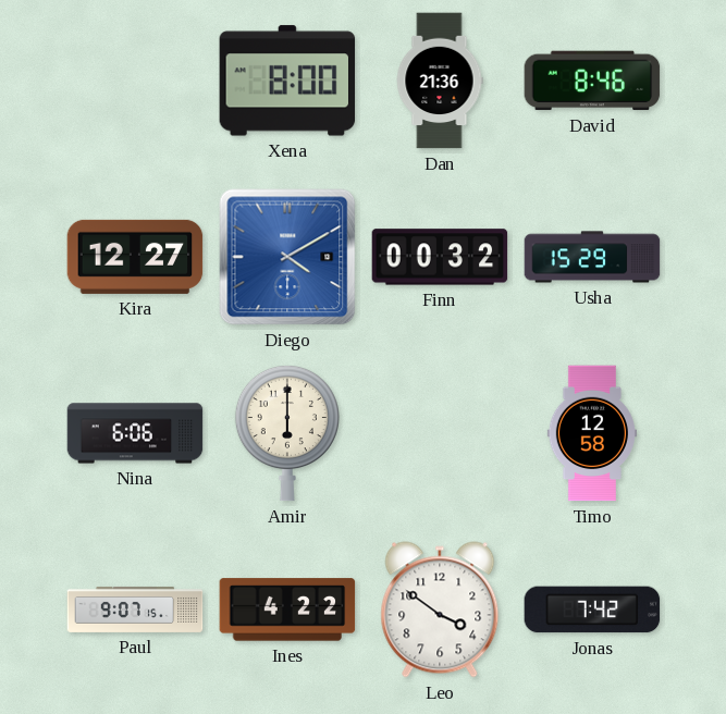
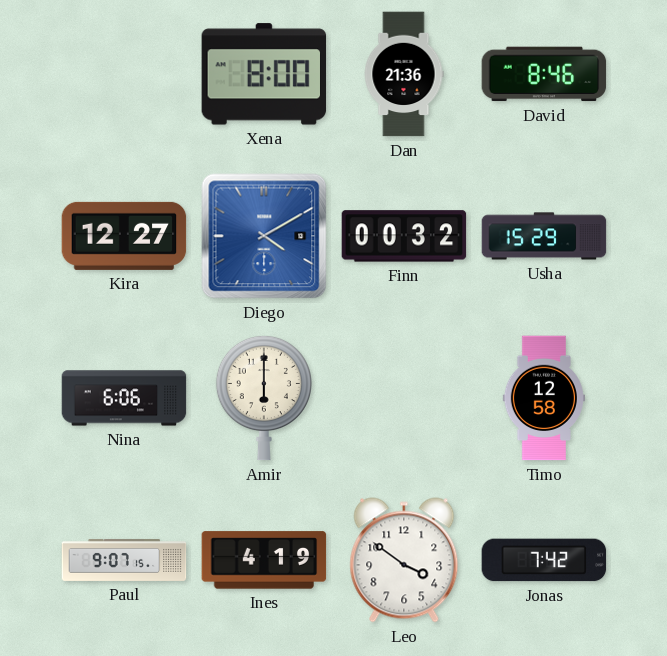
Ines: 4:22 -> 4:19
